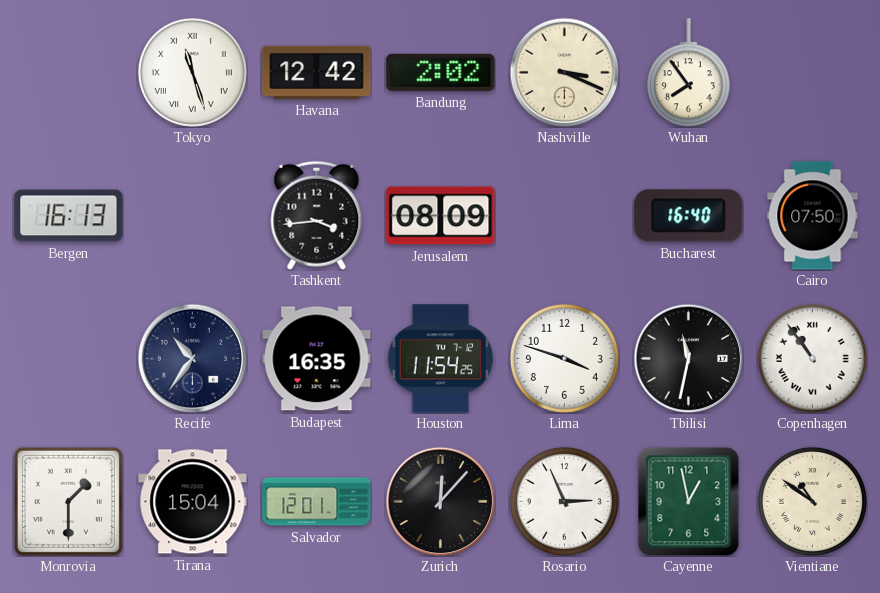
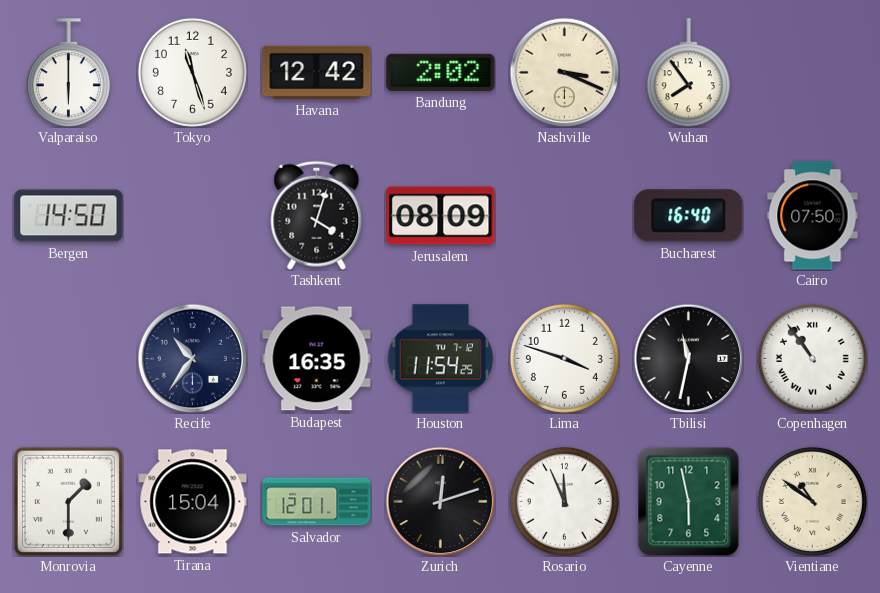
Valparaiso: none -> 6:00
Tokyo numerals: Roman -> Arabic
Bergen: 16:13 -> 14:50
Tashkent: 3:44 -> 4:03
Zurich: 12:07 -> 12:12
Rosario: 2:56 -> 11:56
Cayenne: 12:58 -> 5:58
